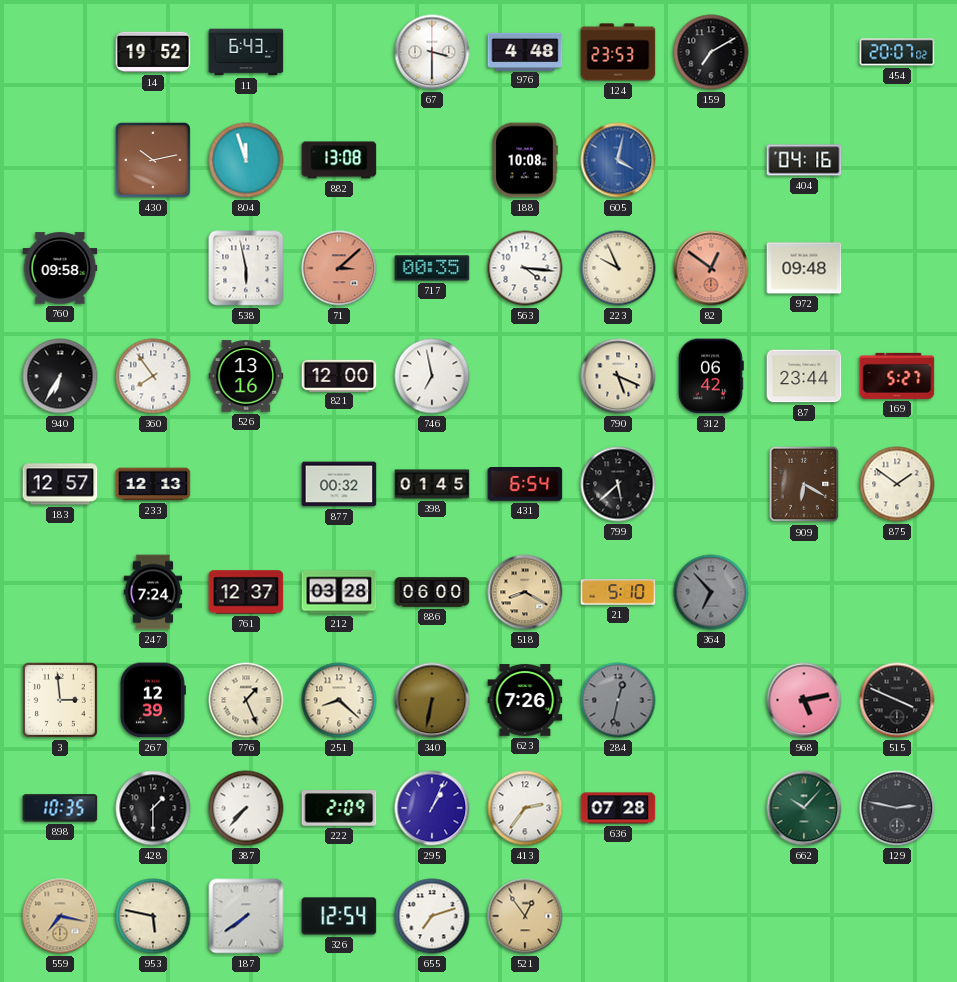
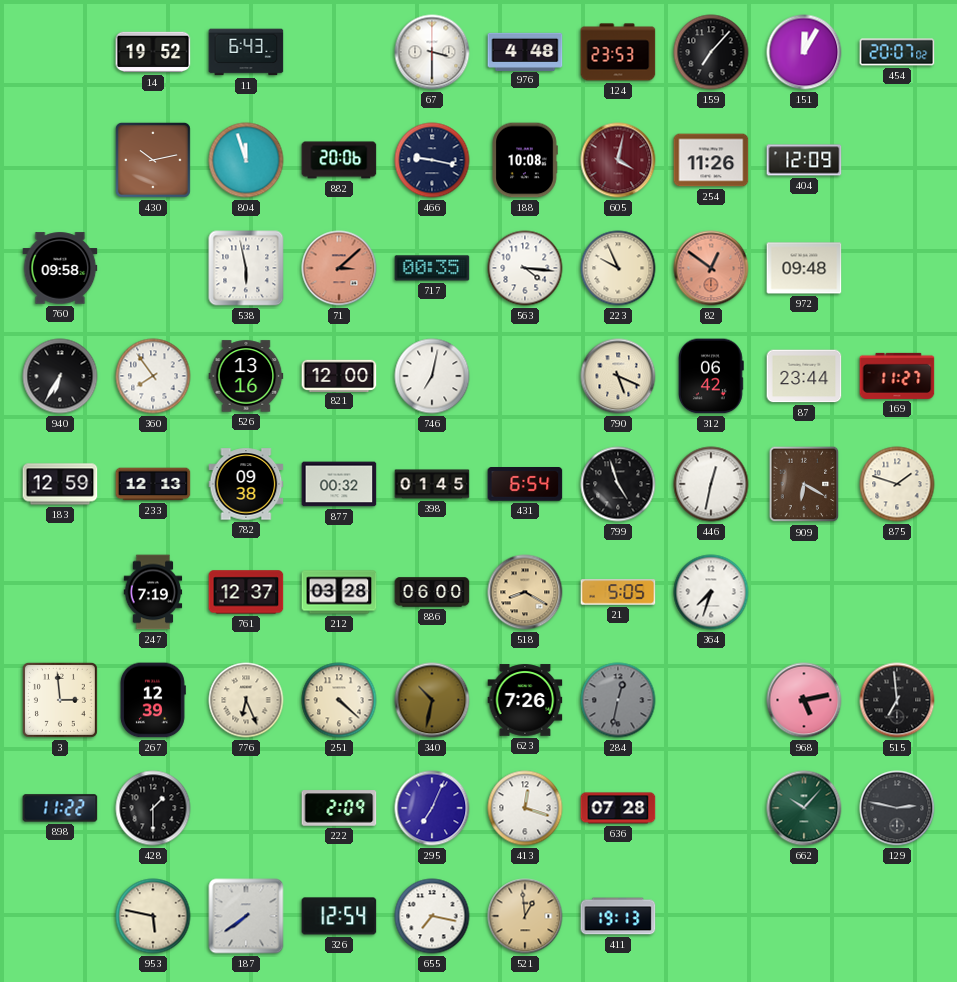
159: 7:10 -> 7:07
151: none -> 12:05
882: 13:08 -> 20:06
466: none -> 9:17
605 dial: blue -> burgundy
254: none -> 11:26
404: 04:16 -> 12:09
746: 6:58 -> 7:02
169: 5:27 -> 11:27
183: 12:57 -> 12:59
782: none -> 09:38
799: 5:38 -> 4:57
446: none -> 12:32
875: 1:51 -> 1:48
247: 7:24 -> 7:19
21: 5:10 -> 5:05
364: 6:53 -> 7:33
364 dial: grey -> white
776: 1:26 -> 6:26
251: 8:22 -> 4:22
340: 6:32 -> 10:32
515: 3:49 -> 6:59
898: 10:35 -> 11:22
387: 7:37 -> none
295: 1:04 -> 7:04
413: 2:36 -> 12:18
559: 7:17 -> none
655: 7:12 -> 7:17
521: 12:54 -> 12:59
411: none -> 19:13
